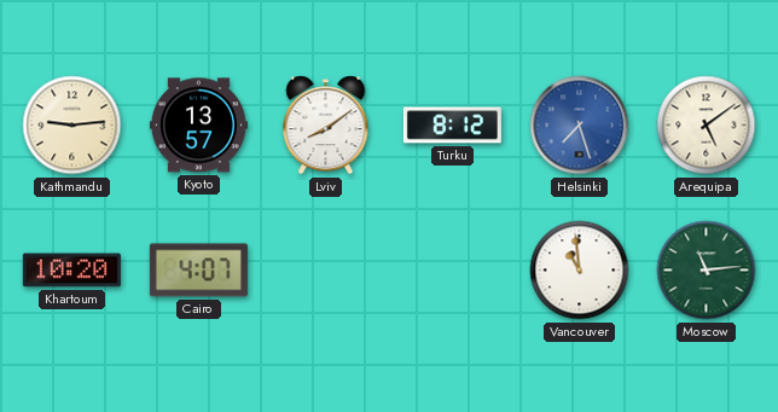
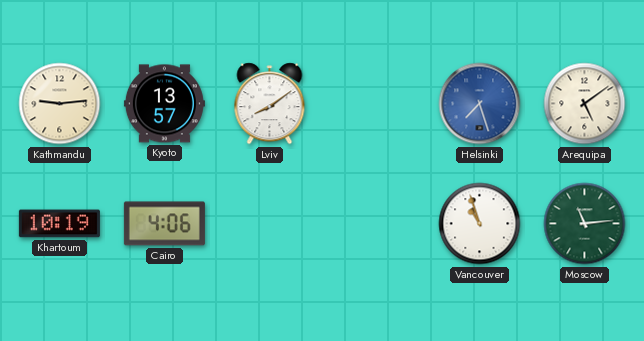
Turku: 8:12 -> none
Khartoum: 10:20 -> 10:19
Cairo: 4:07 -> 4:06
Vancouver: 10:59 -> 10:57
